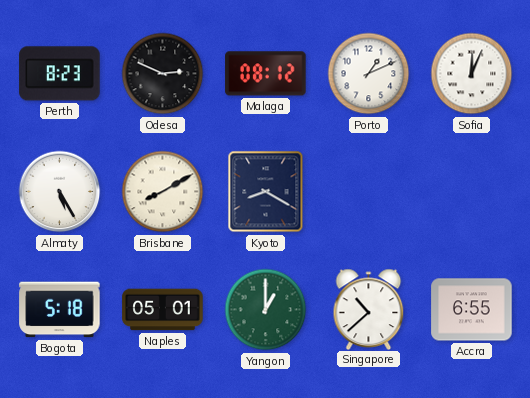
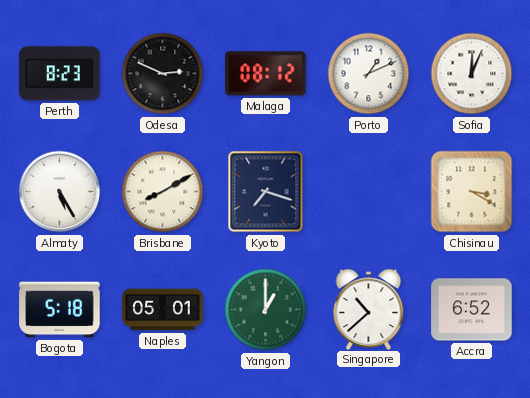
Kyoto: 8:20 -> 7:18
Chisinau: none -> 3:20
Accra: 6:55 -> 6:52
